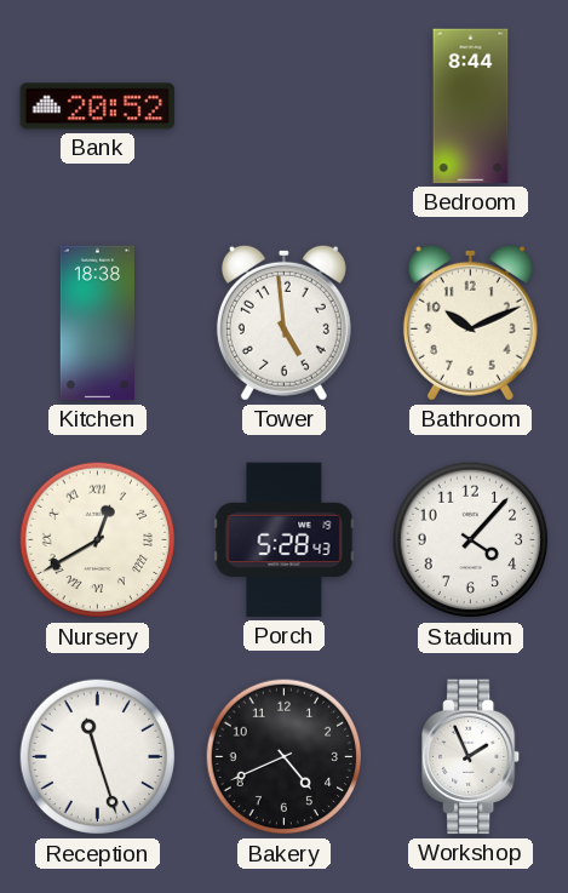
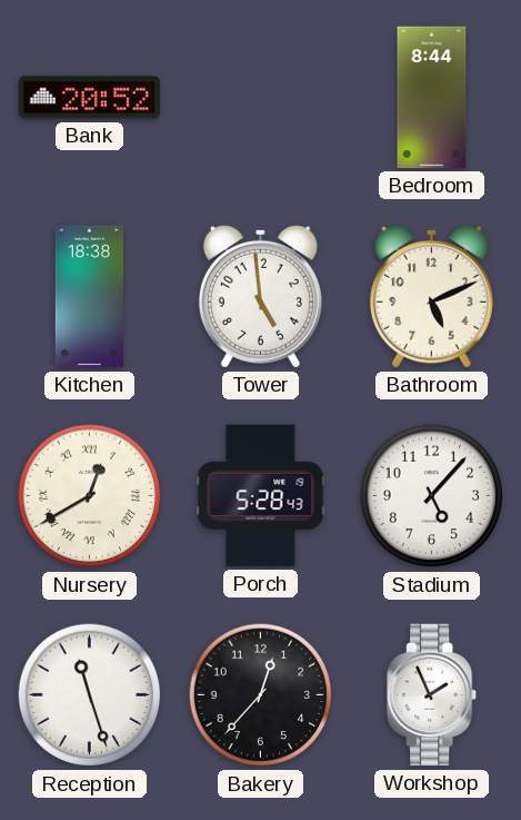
Bathroom: 10:11 -> 5:11
Stadium: 4:07 -> 5:07
Bakery: 4:41 -> 12:37
